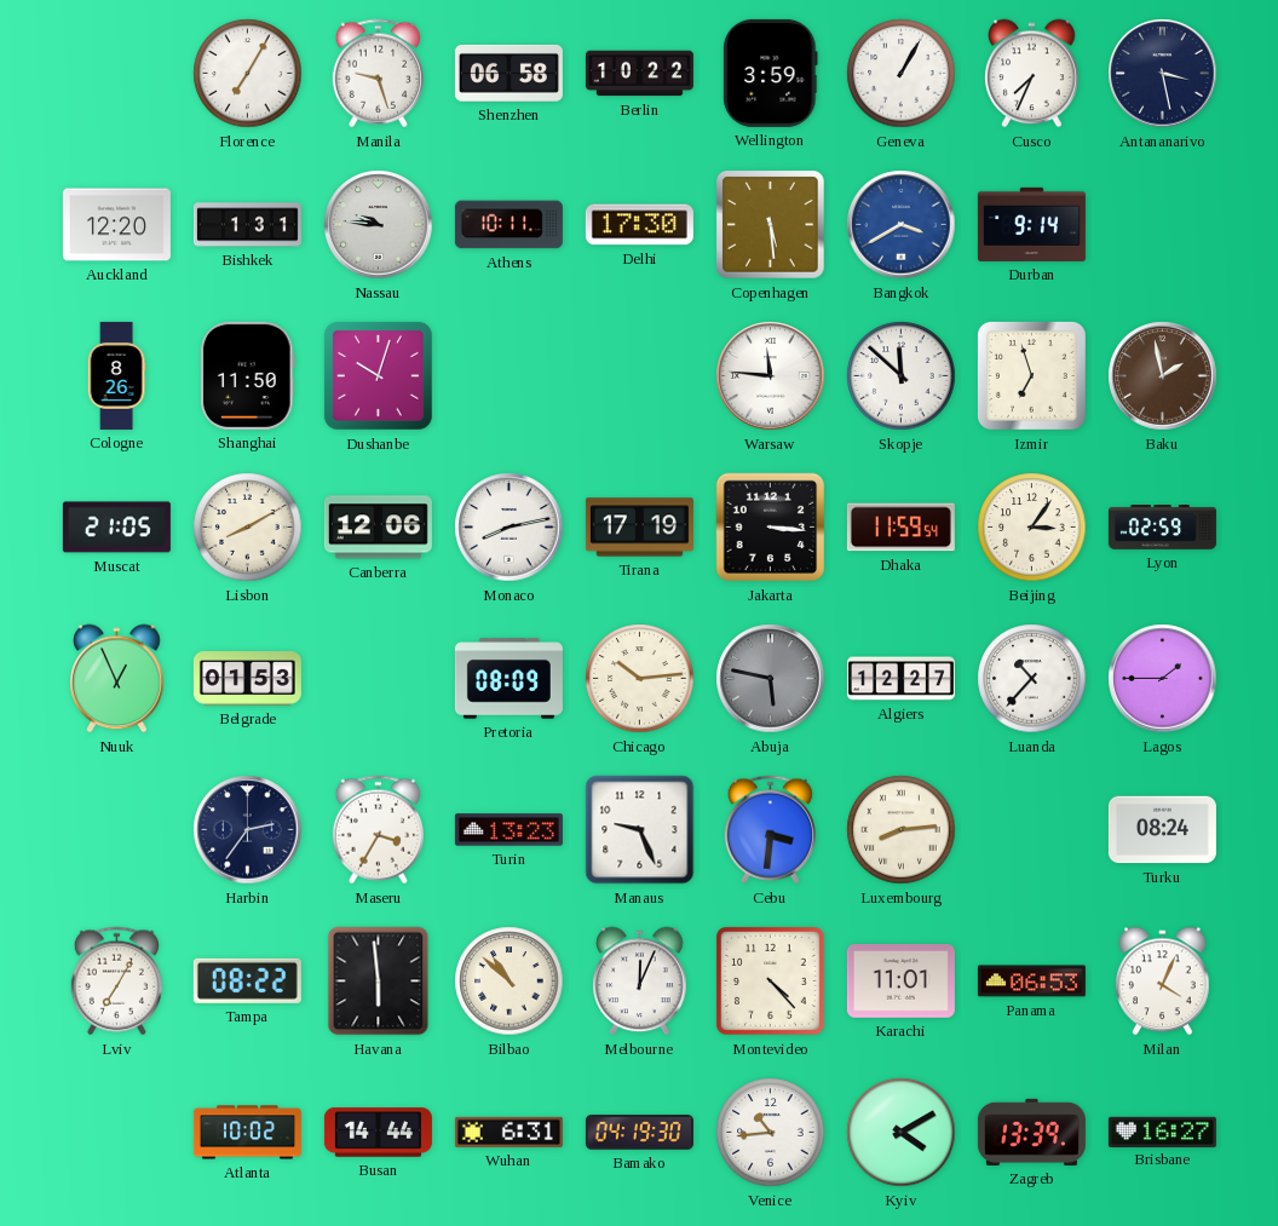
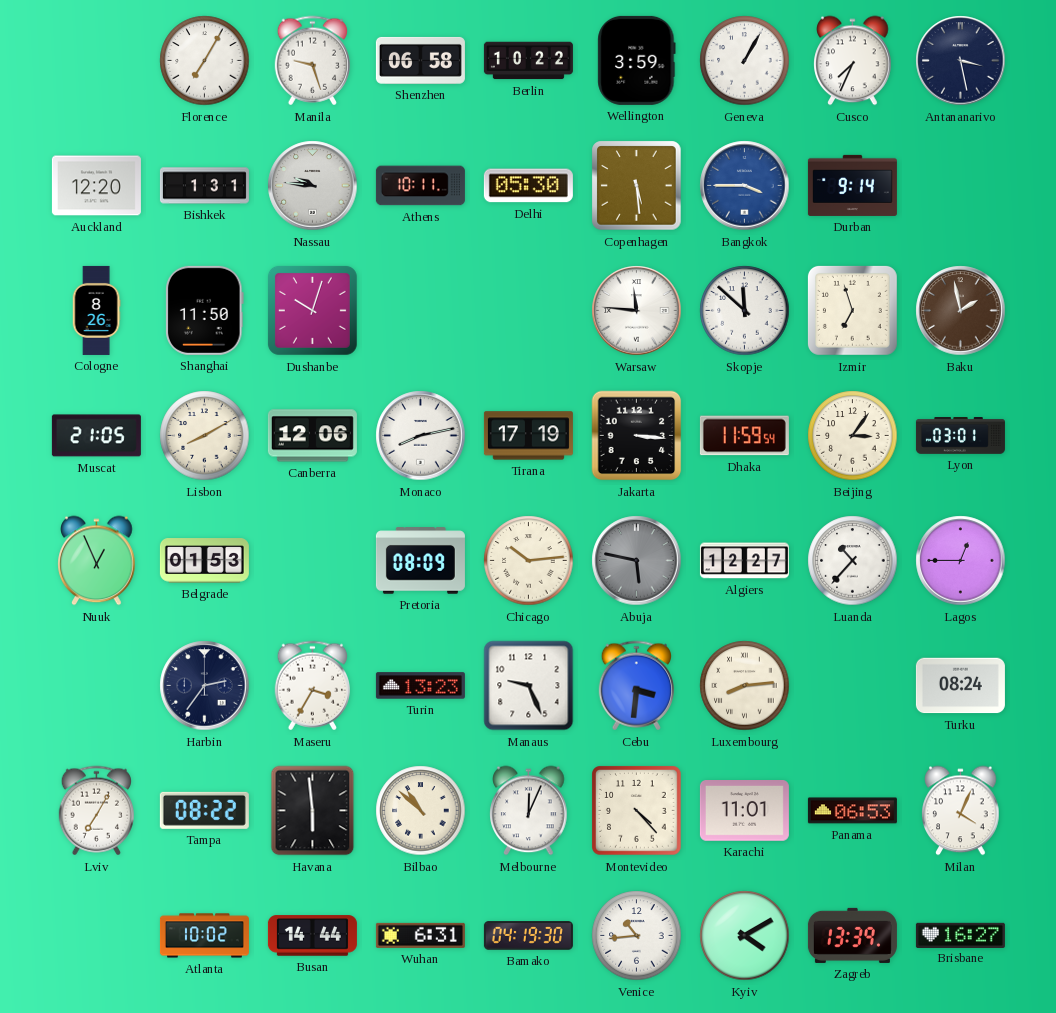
Delhi: 17:30 -> 05:30
Bangkok: 3:40 -> 3:45
Lyon: 02:59 -> 03:01
Lagos: 1:45 -> 12:45
